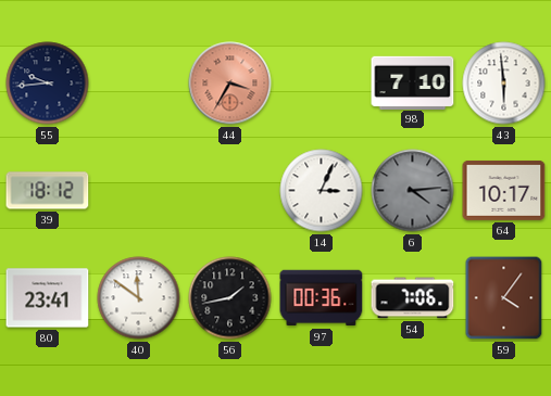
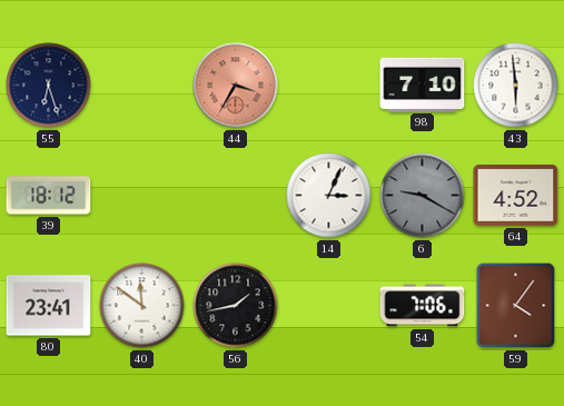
55: 9:44 -> 6:27
6: 4:14 -> 9:20
64: 10:17 -> 4:52
97: 00:36 -> none
